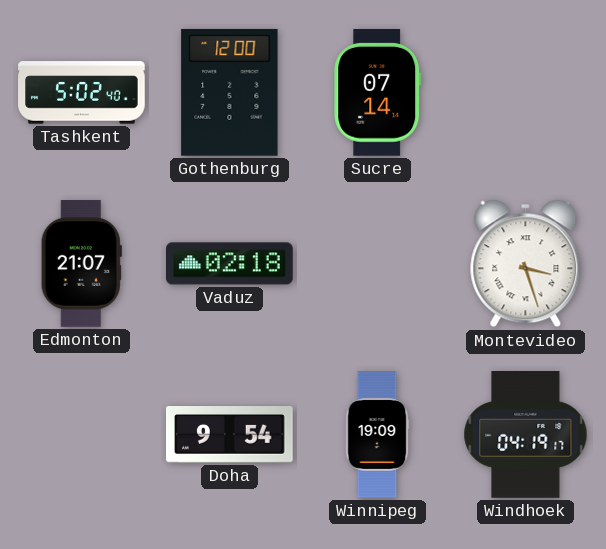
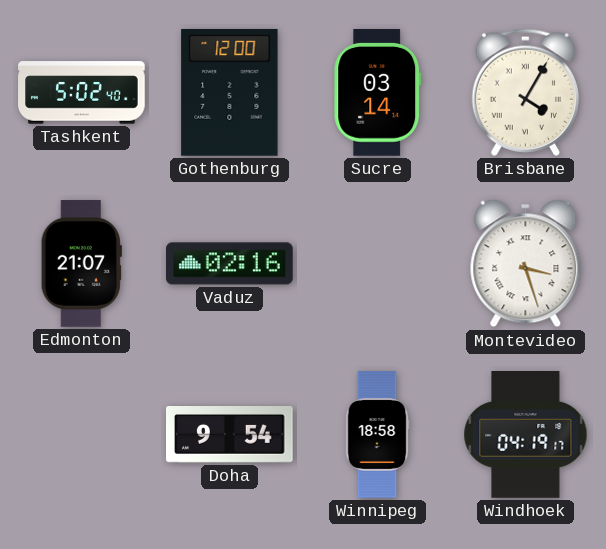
Sucre: 07:14 -> 03:14
Brisbane: none -> 4:05
Vaduz: 02:18 -> 02:16
Winnipeg: 19:09 -> 18:58
